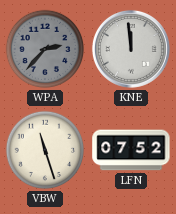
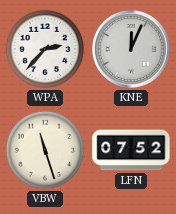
WPA dial: grey -> white
KNE: 11:59 -> 12:04
